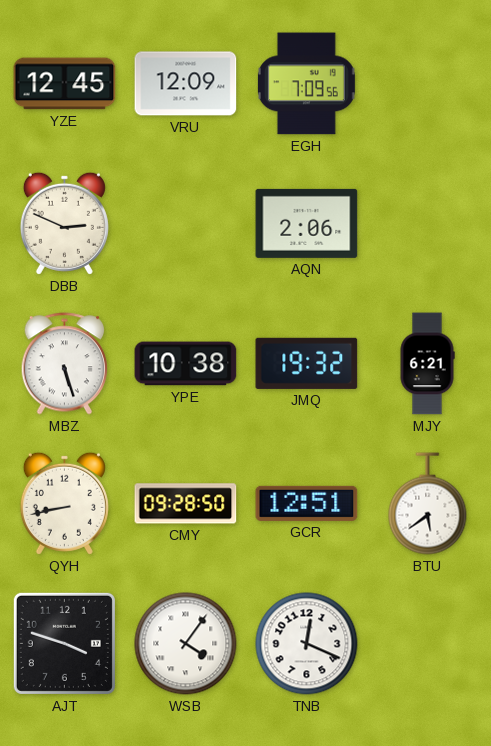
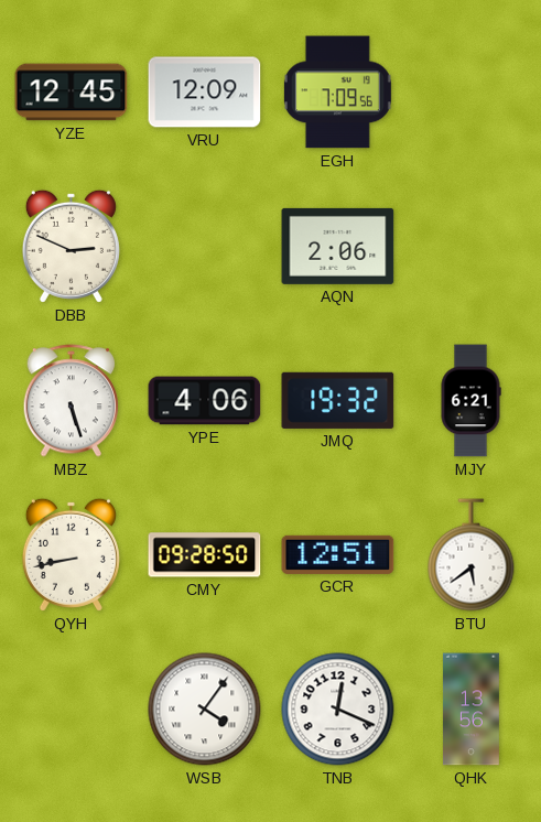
YPE: 10:38 -> 4:06
AJT: 3:48 -> none
QHK: none -> 13:56
